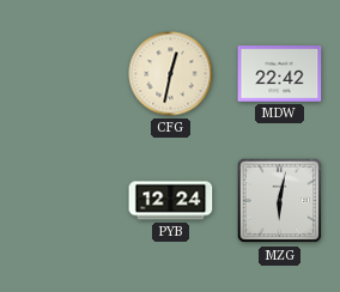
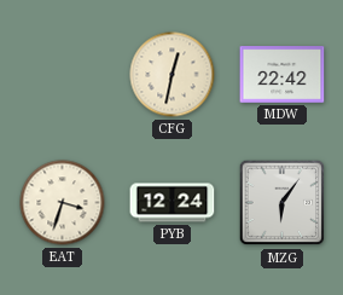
EAT: none -> 3:33
MZG: 6:02 -> 6:06
